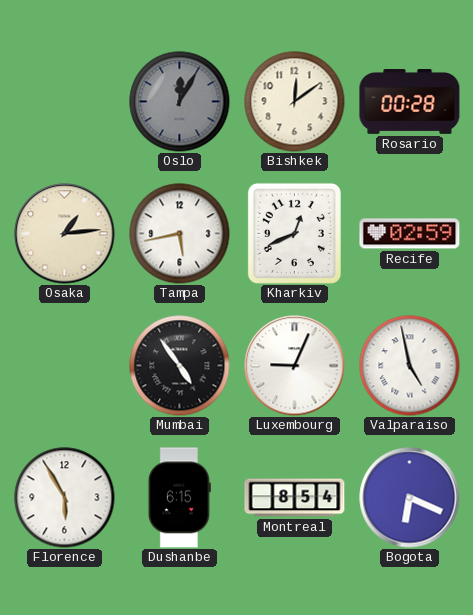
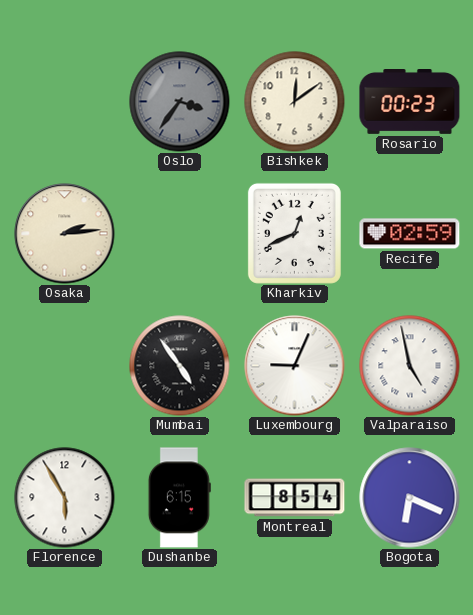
Oslo: 12:05 -> 3:36
Rosario: 00:28 -> 00:23
Osaka: 1:14 -> 2:14
Tampa: 5:43 -> none
